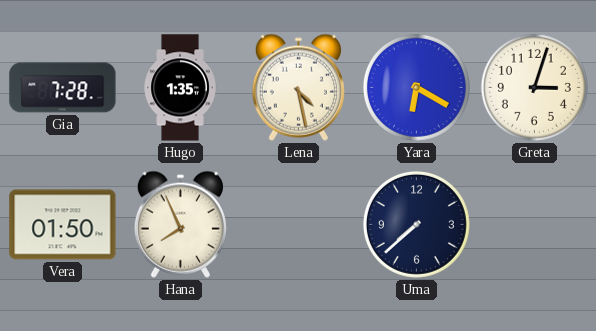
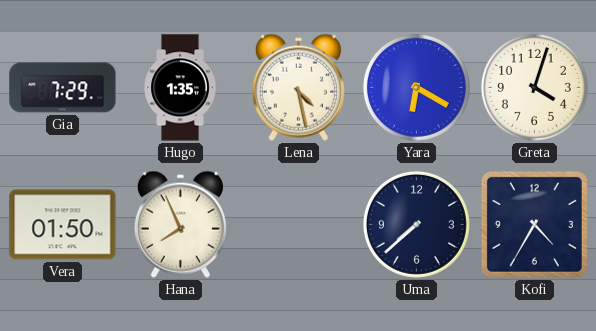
Gia: 7:28 -> 7:29
Greta: 3:03 -> 4:03
Kofi: none -> 4:35
